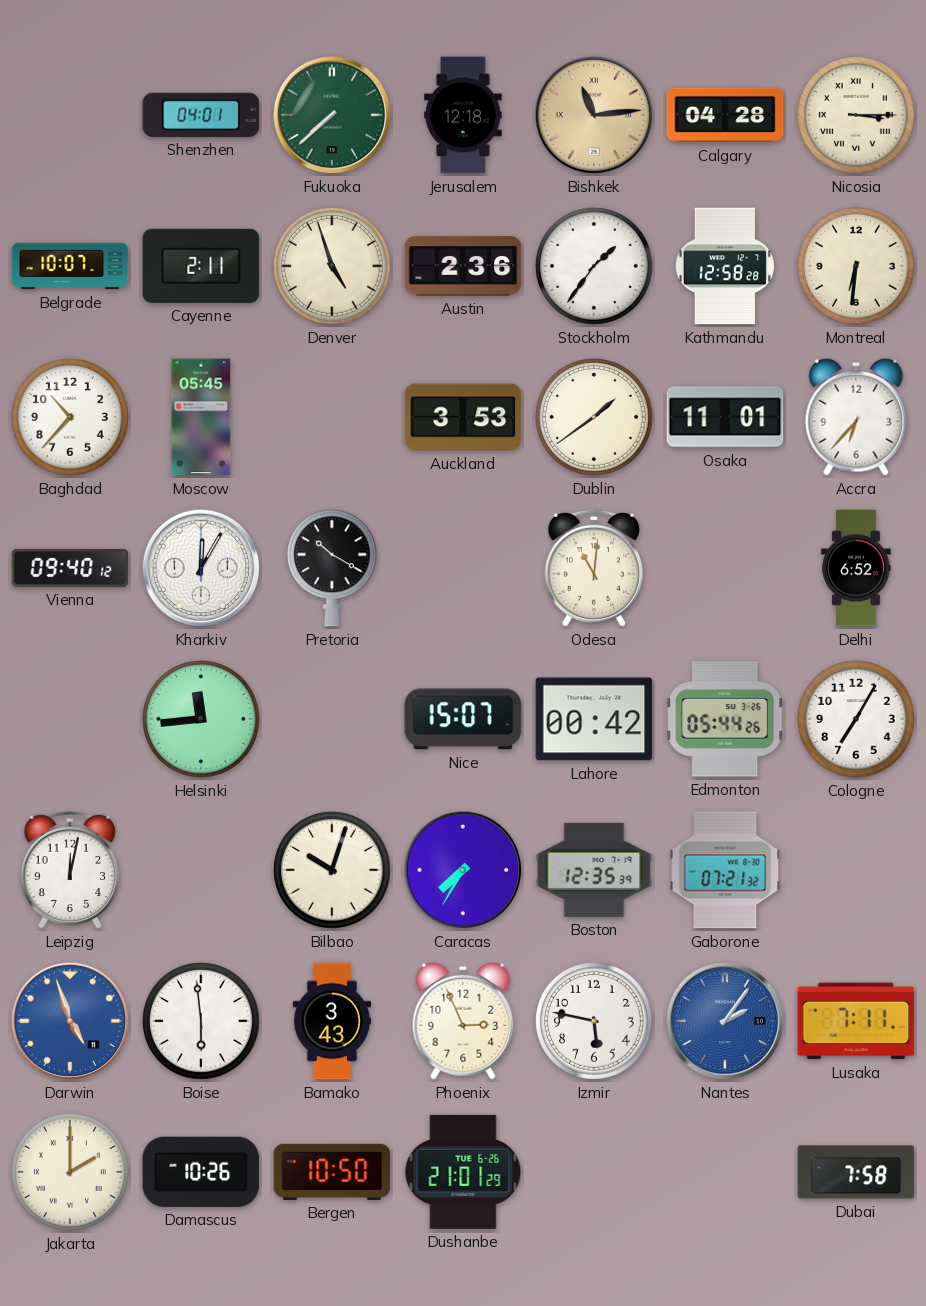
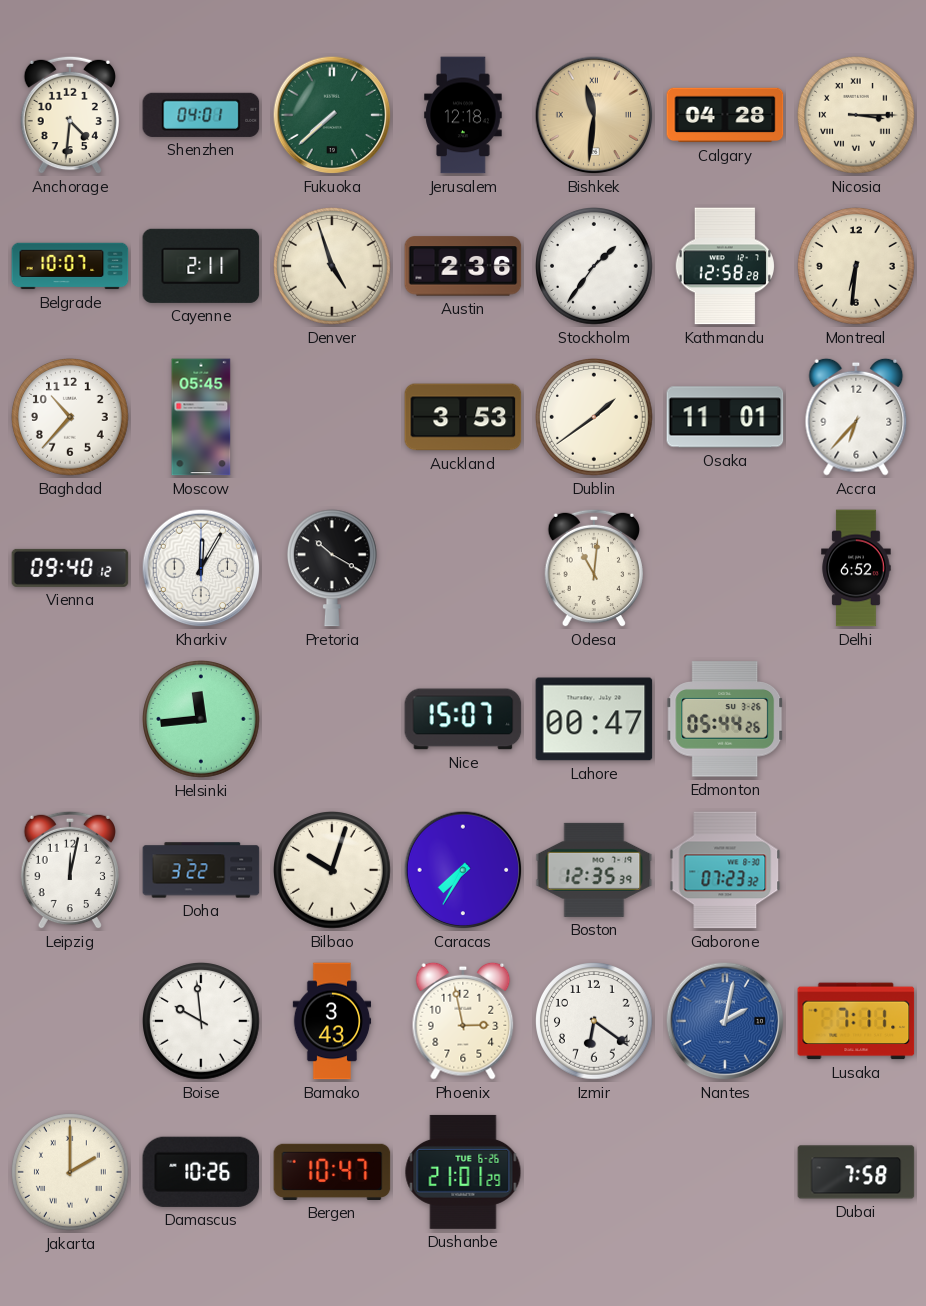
Anchorage: none -> 4:31
Bishkek: 11:14 -> 11:31
Lahore: 00:42 -> 00:47
Cologne: 7:05 -> none
Doha: none -> 3:22
Gaborone: 07:21 -> 07:23
Darwin: 4:57 -> none
Boise: 5:59 -> 9:59
Phoenix: 2:56 -> 2:58
Izmir: 5:47 -> 6:21
Nantes: 2:06 -> 2:02
Bergen: 10:50 -> 10:47
